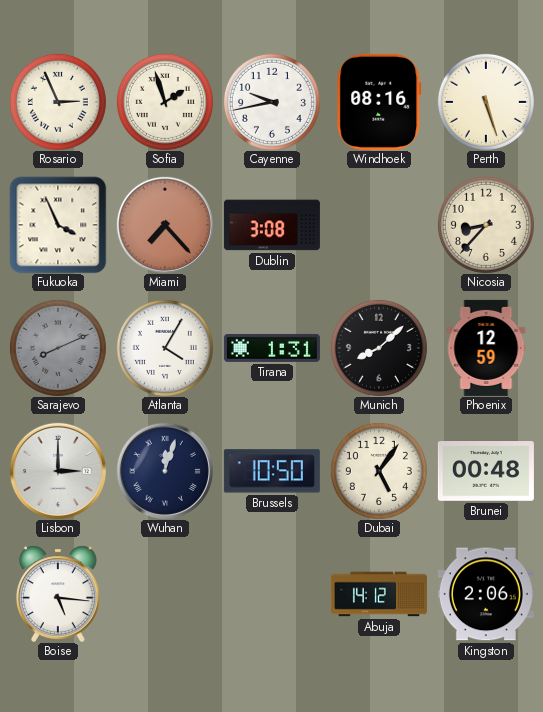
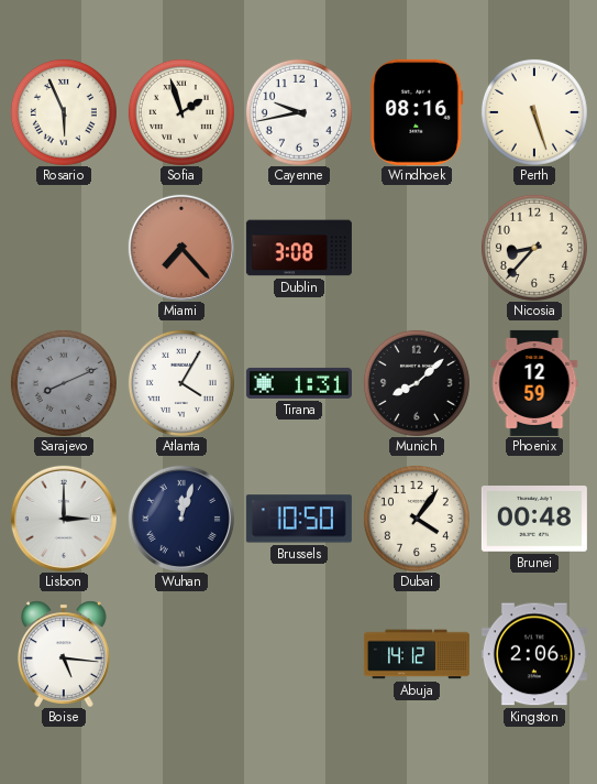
Rosario: 2:56 -> 5:56
Fukuoka: 3:56 -> none
Dubai: 5:06 -> 4:06
